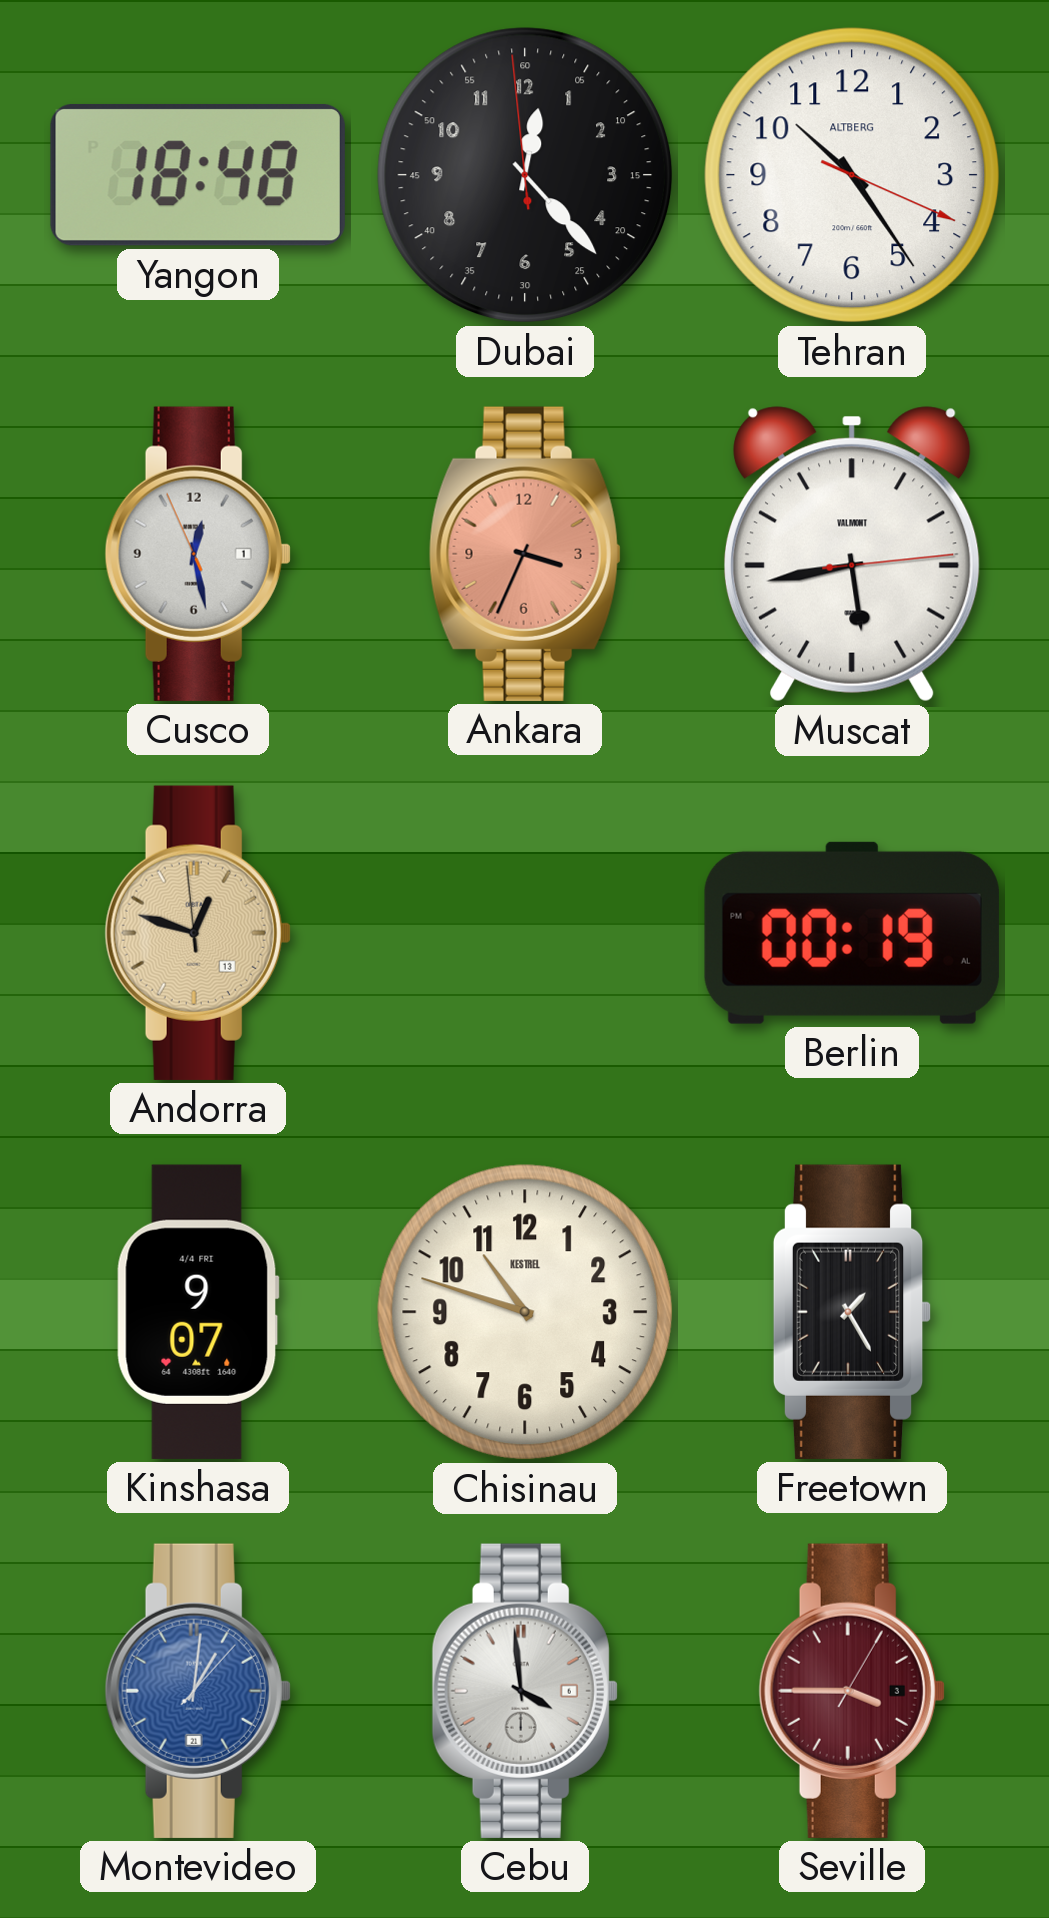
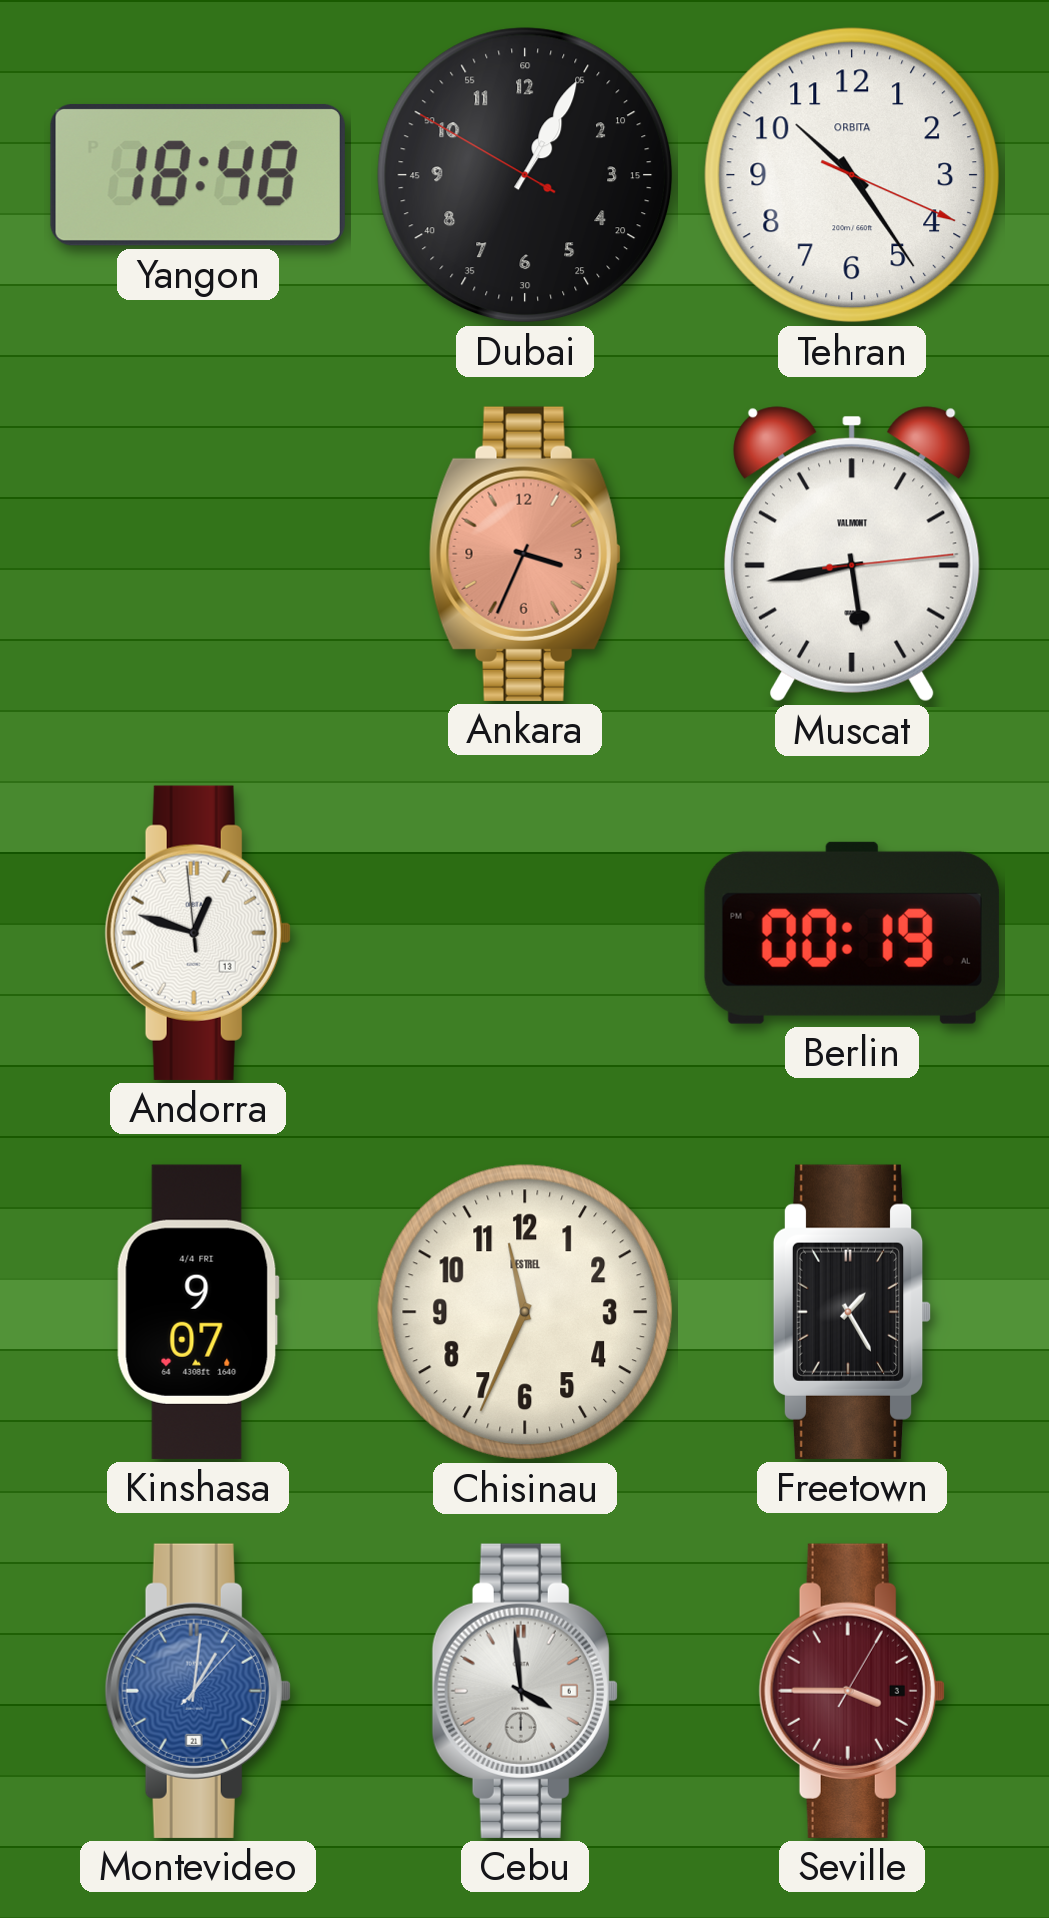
Dubai: 12:22 -> 1:04
Tehran brand: ALTBERG -> ORBITA
Cusco: 12:27 -> none
Andorra dial: champagne -> white
Chisinau: 10:48 -> 11:34
